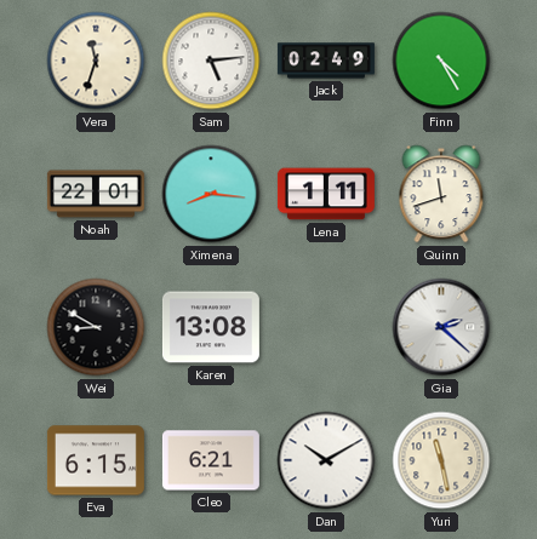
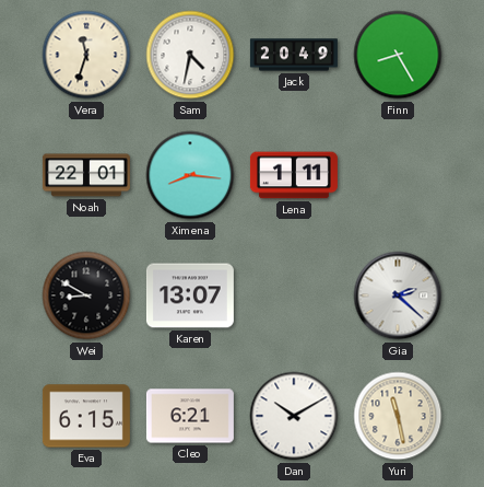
Sam: 5:14 -> 4:32
Jack: 02:49 -> 20:49
Finn: 4:25 -> 8:25
Quinn: 11:42 -> none
Karen: 13:08 -> 13:07
